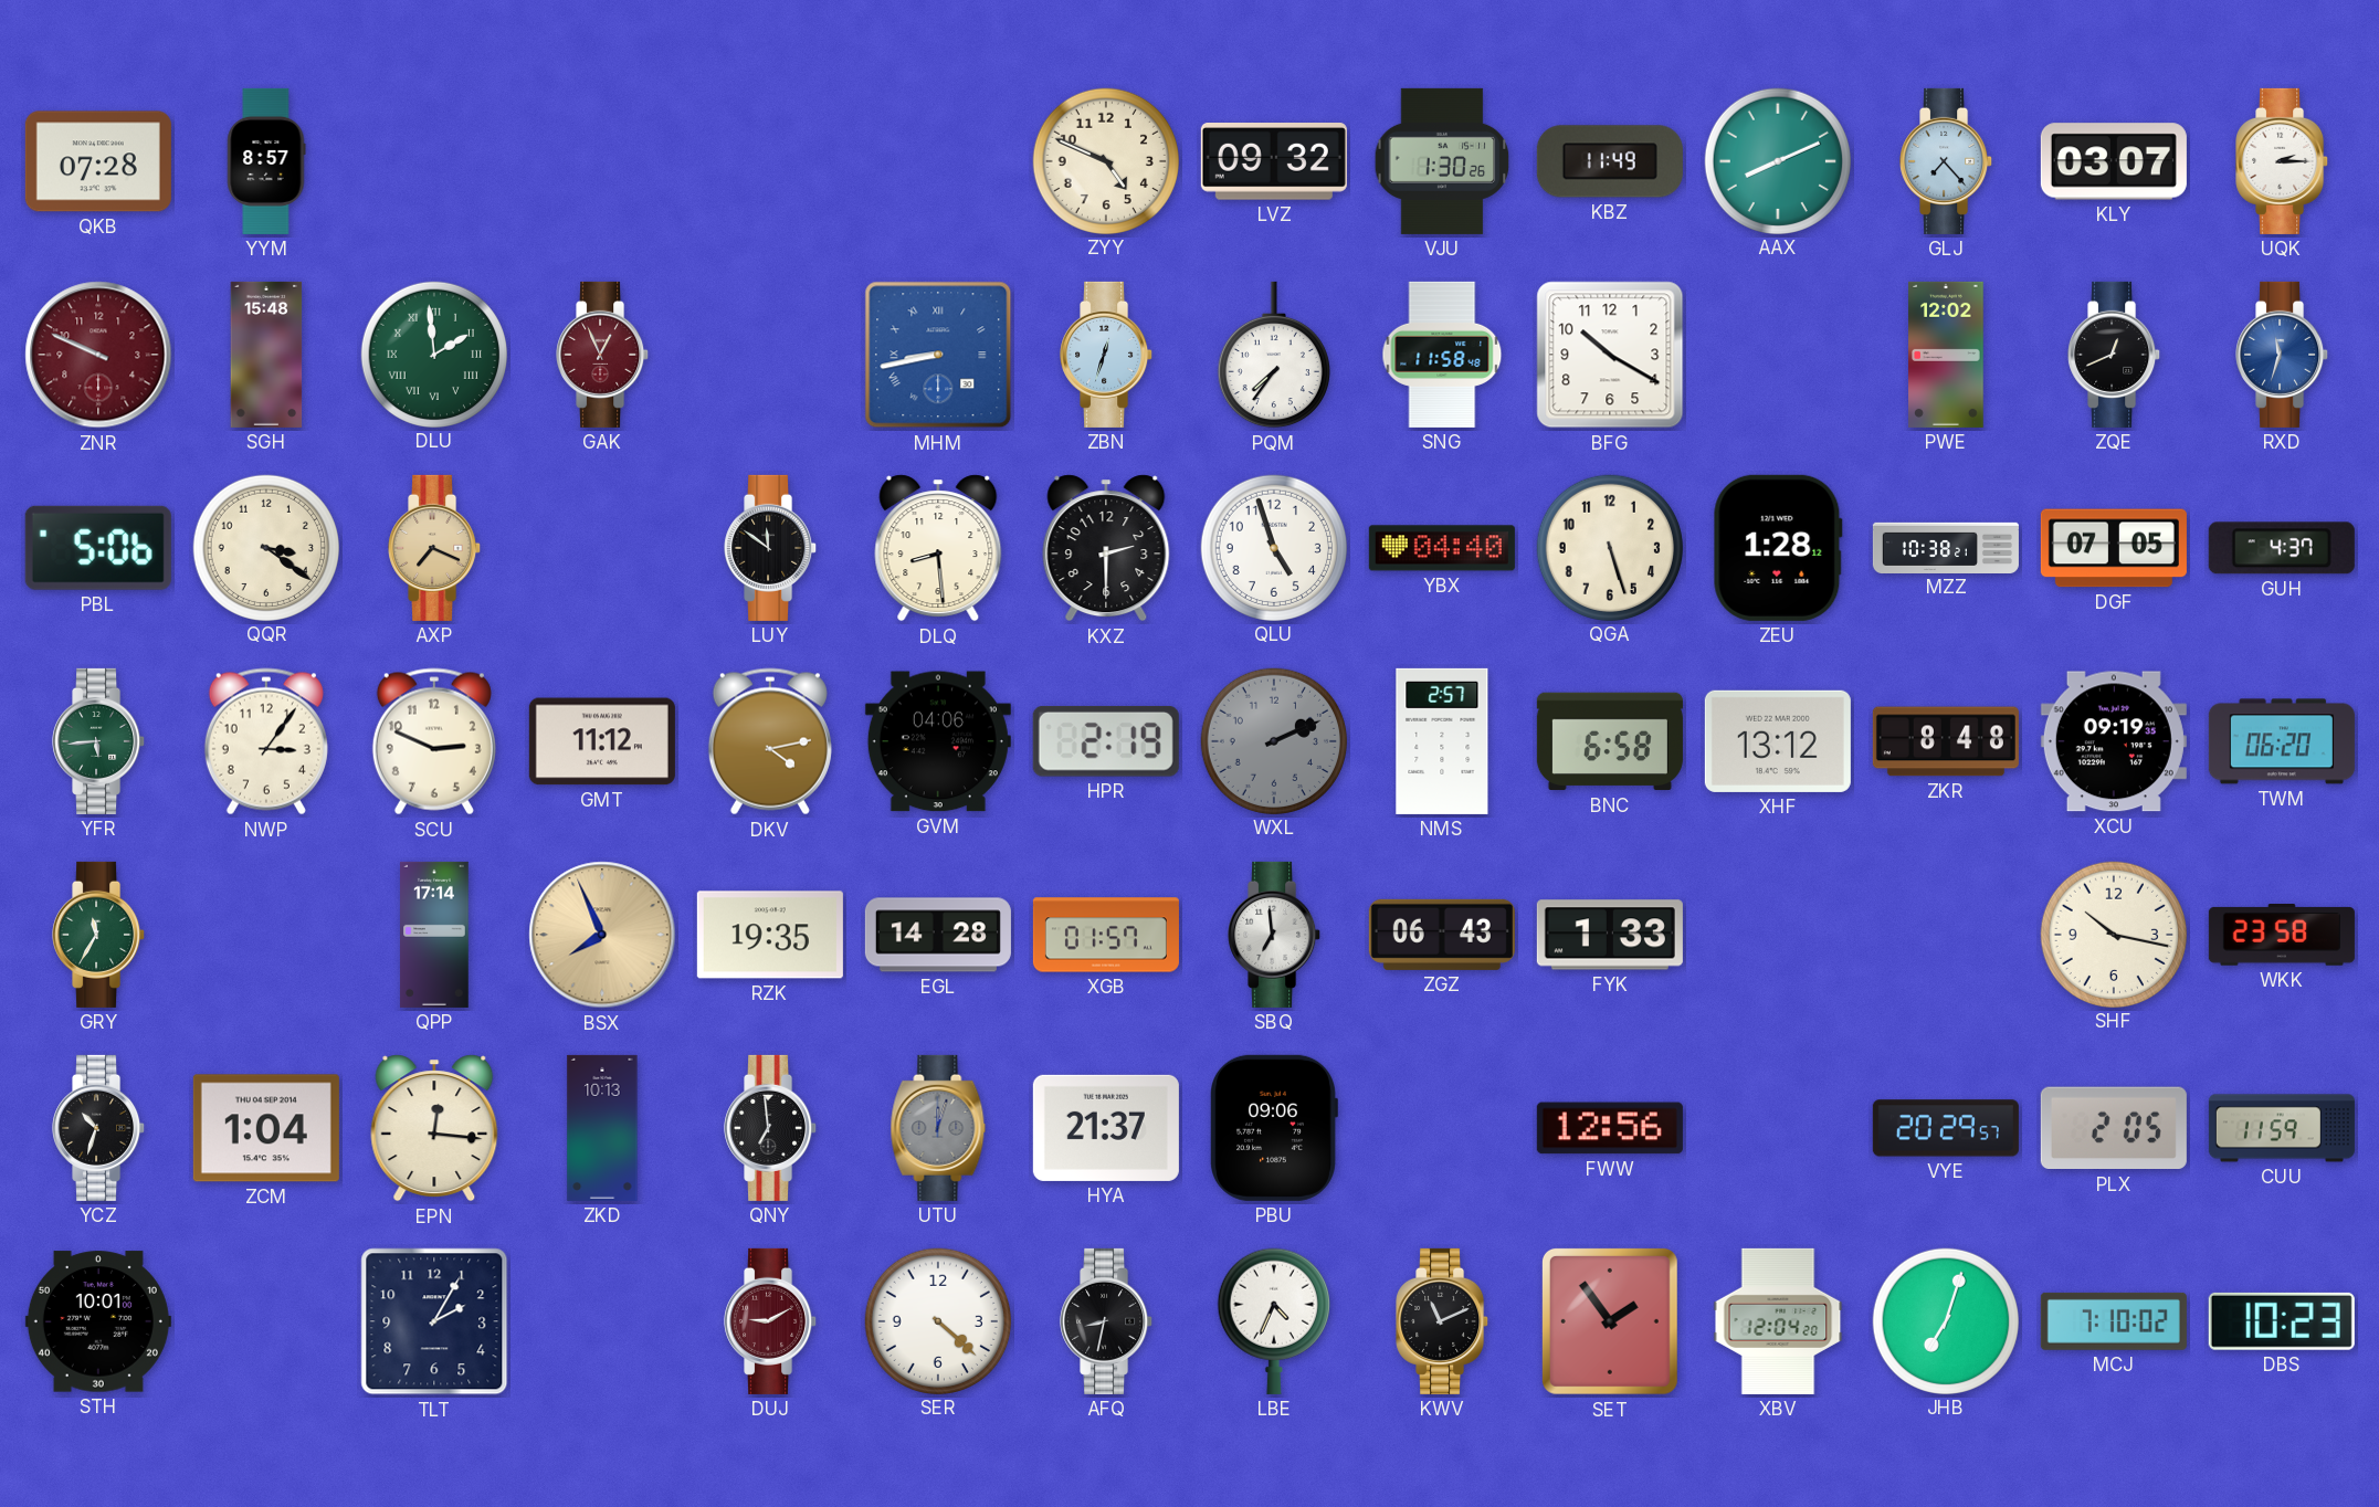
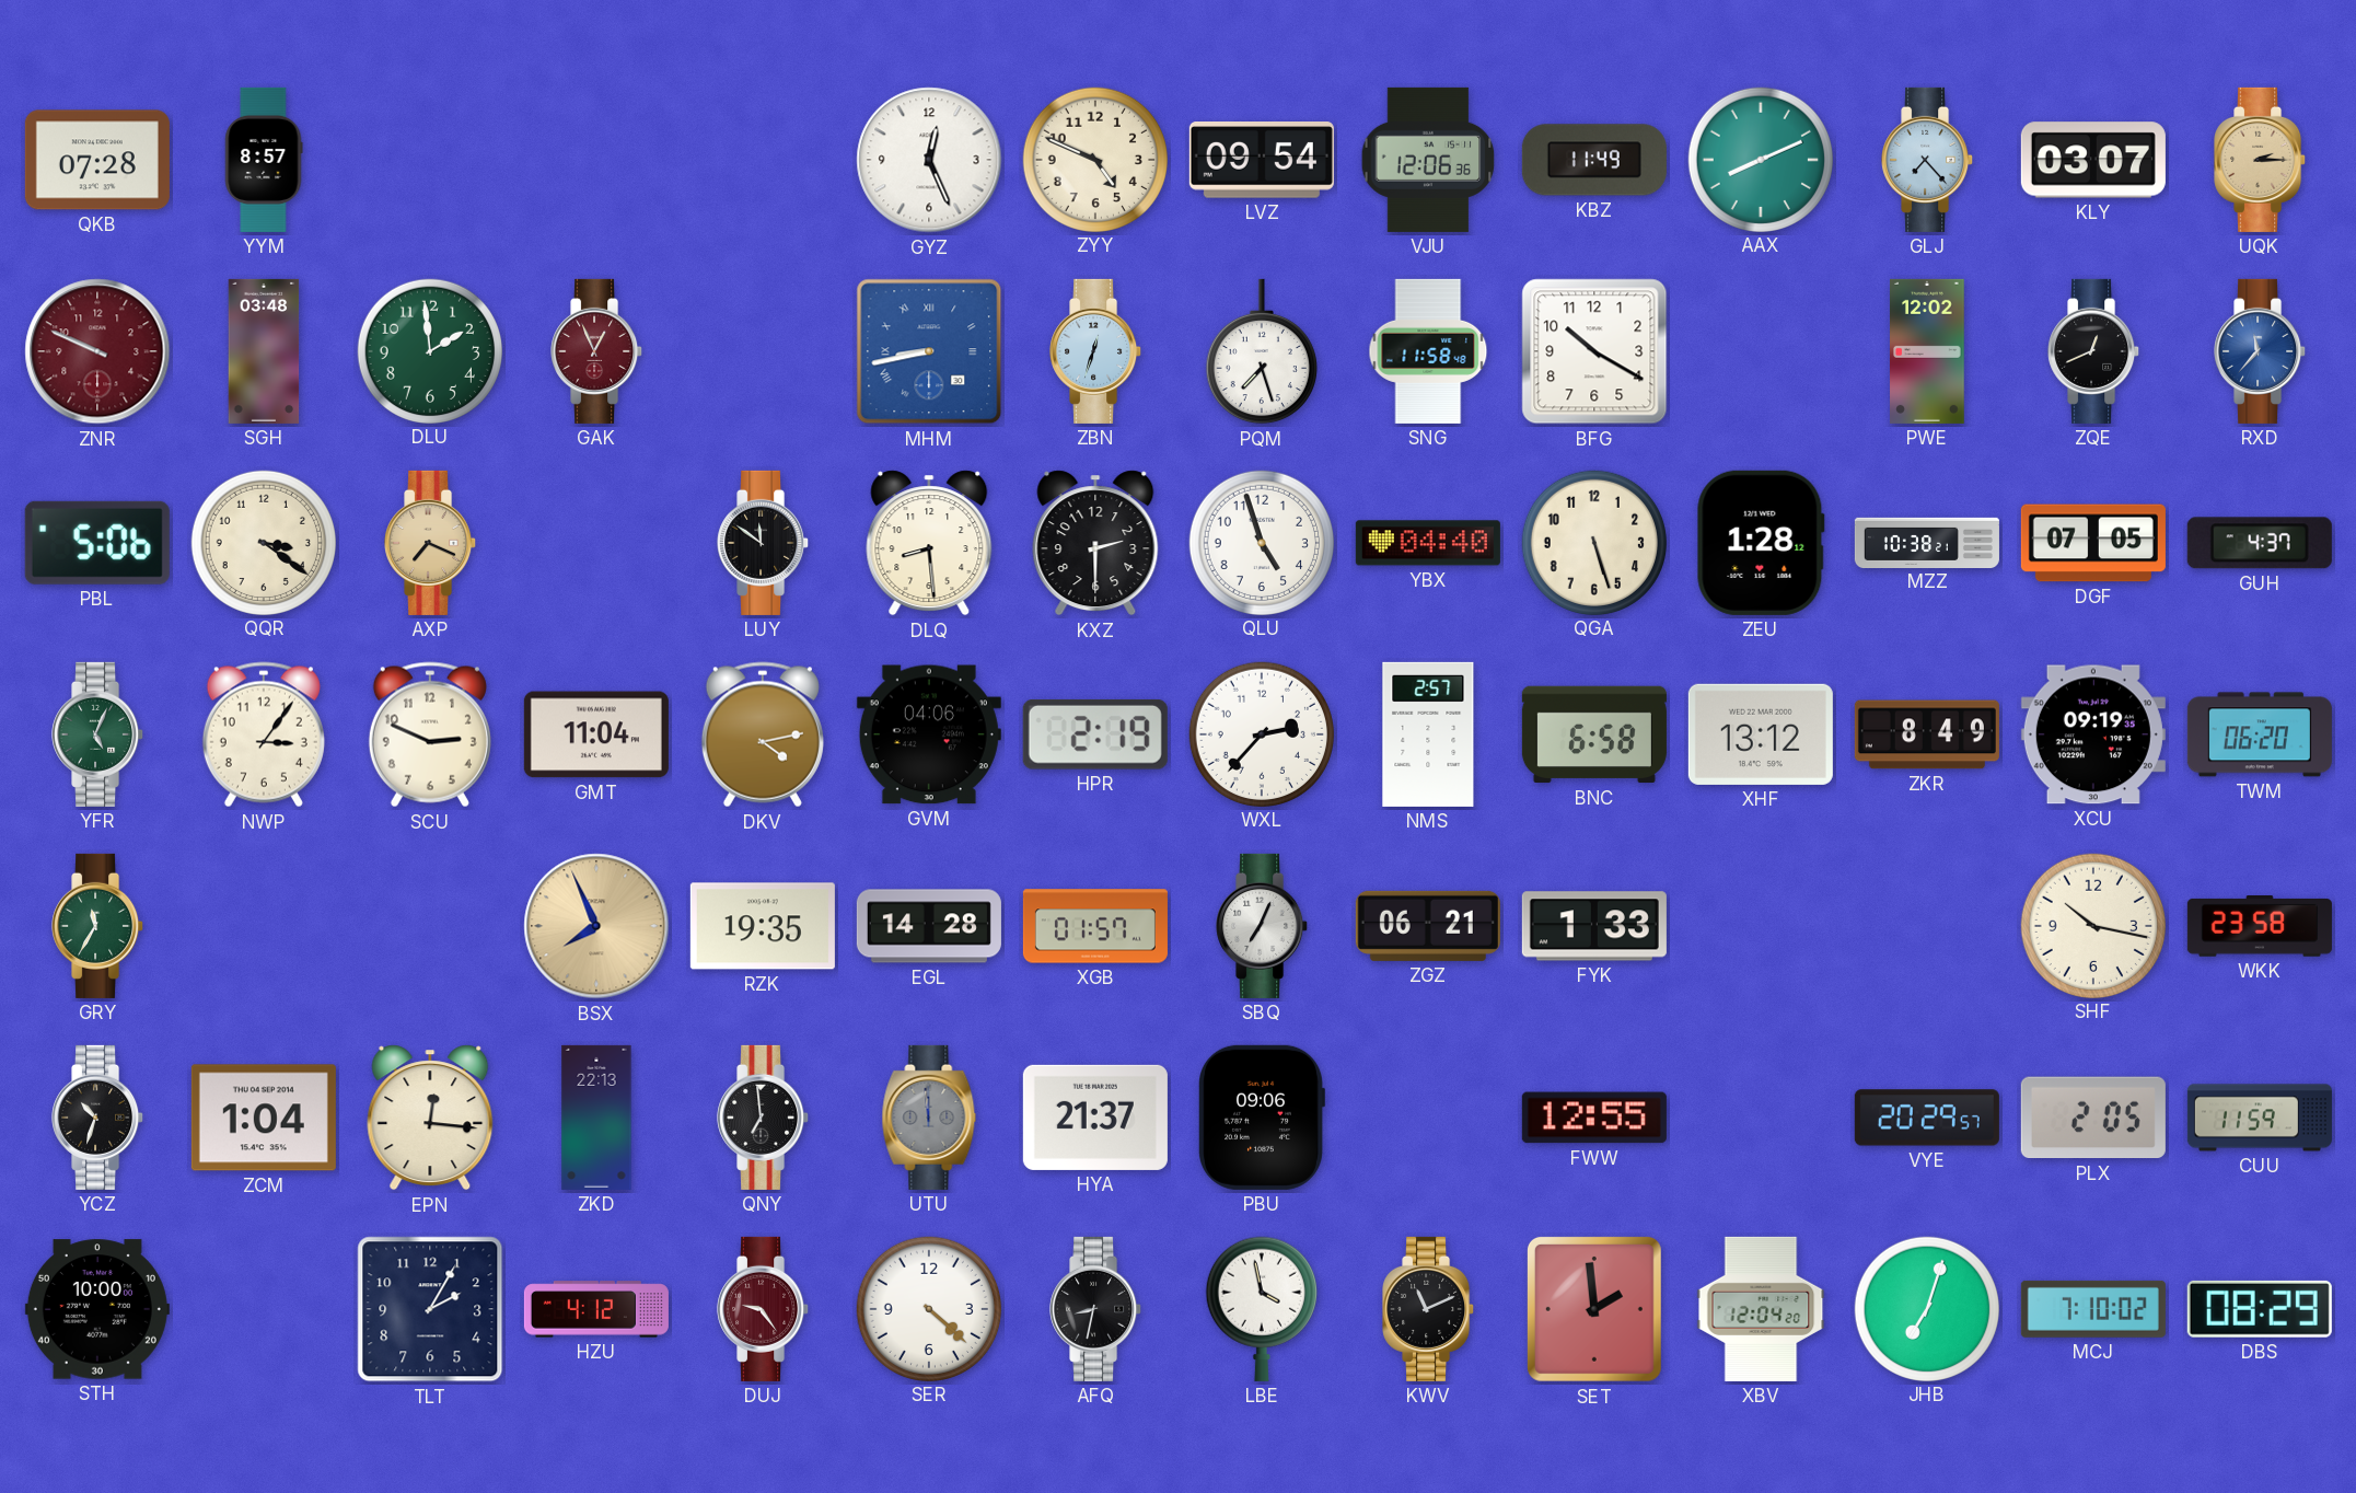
GYZ: none -> 12:26
LVZ: 09:32 -> 09:54
VJU: 1:30 -> 12:06
UQK dial: white -> champagne
SGH: 15:48 -> 03:48
DLU numerals: Roman -> Arabic
PQM: 7:36 -> 7:27
RXD: 11:33 -> 11:37
YFR: 5:44 -> 5:04
GMT: 11:12 -> 11:04
WXL: 2:11 -> 2:37
WXL dial: grey -> white
ZKR: 8:48 -> 8:49
QPP: 17:14 -> none
SBQ: 6:59 -> 7:04
ZGZ: 06:43 -> 06:21
ZKD: 10:13 -> 22:13
UTU: 12:03 -> 11:59
FWW: 12:56 -> 12:55
STH: 10:01 -> 10:00
HZU: none -> 4:12
DUJ: 9:10 -> 9:24
LBE: 4:34 -> 3:58
SET: 1:54 -> 1:59
DBS: 10:23 -> 08:29
